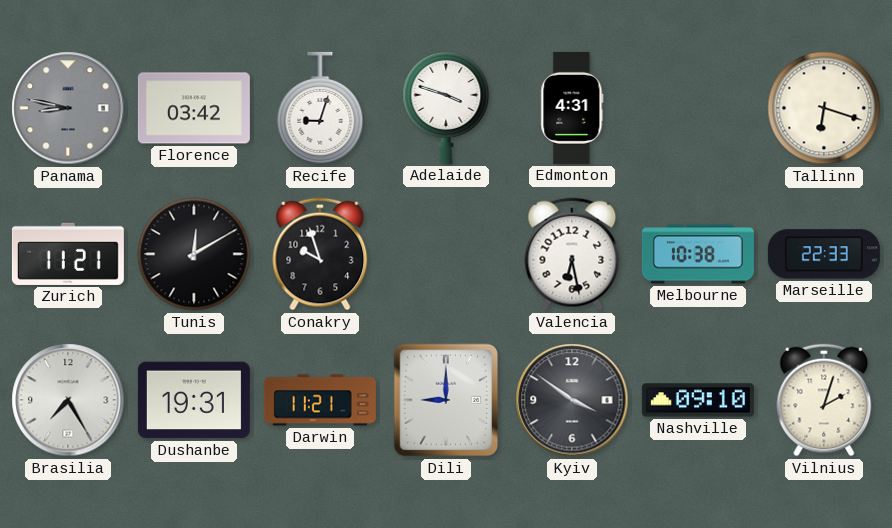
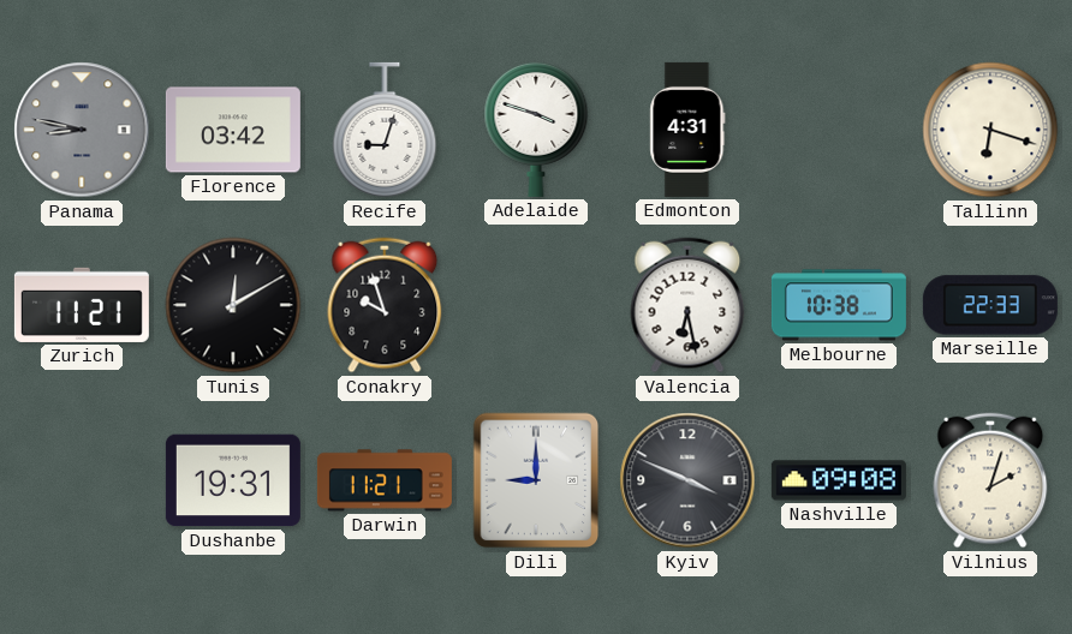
Brasilia: 7:25 -> none
Kyiv: 3:51 -> 3:49
Nashville: 09:10 -> 09:08
